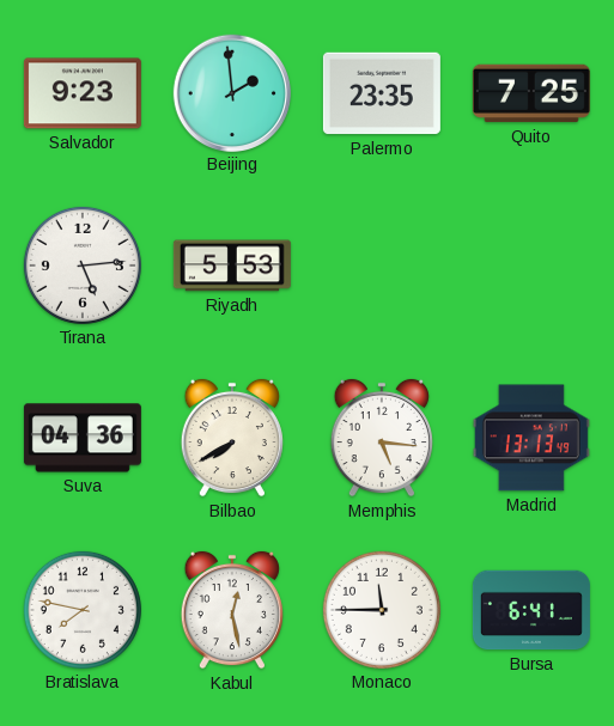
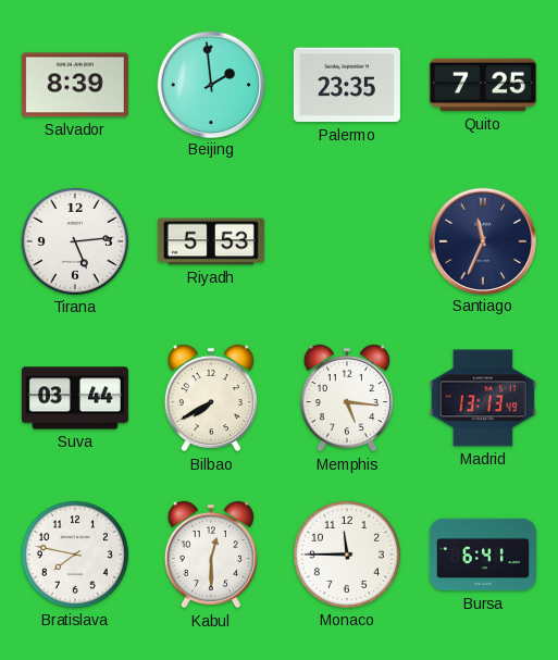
Salvador: 9:23 -> 8:39
Santiago: none -> 11:34
Suva: 04:36 -> 03:44
Kabul: 12:28 -> 12:30
